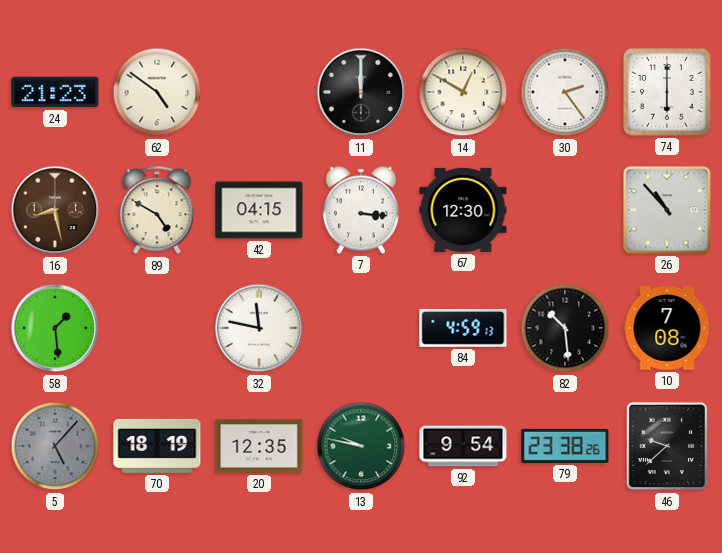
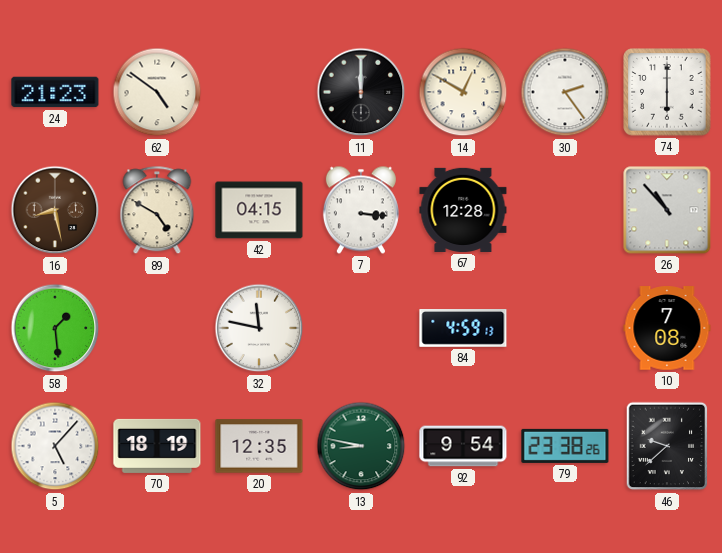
67: 12:30 -> 12:28
82: 10:29 -> none
5 dial: grey -> white
13: 9:47 -> 8:47
